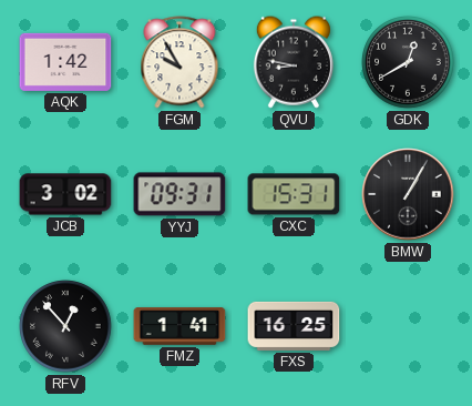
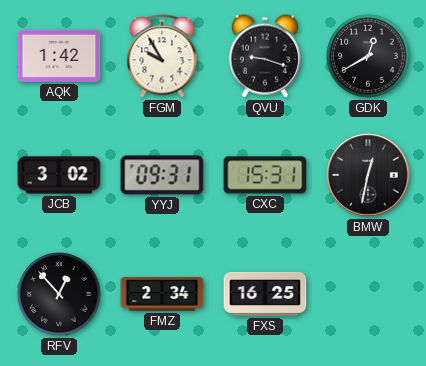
QVU: 8:47 -> 9:18
BMW: 1:05 -> 12:32
FMZ: 1:41 -> 2:34
